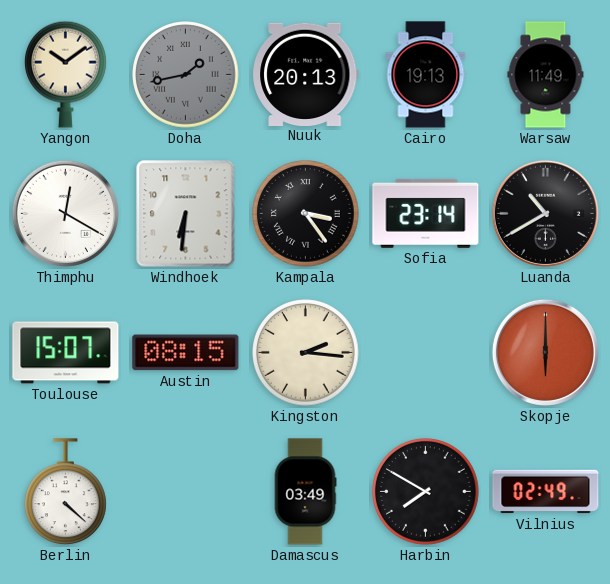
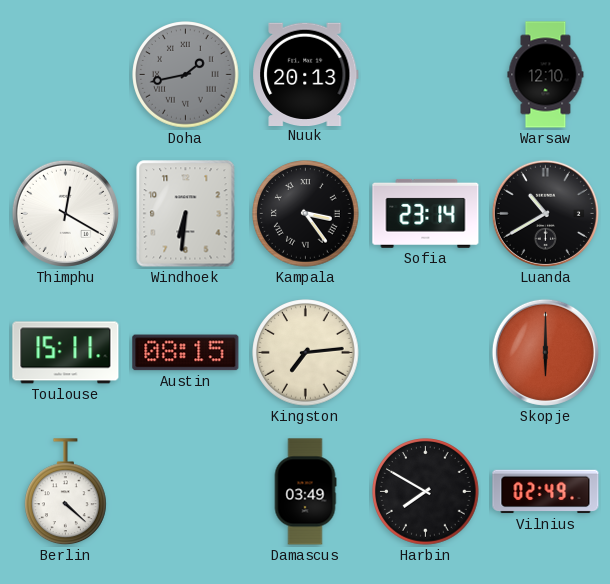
Yangon: 10:09 -> none
Cairo: 19:13 -> none
Warsaw: 11:49 -> 12:10
Toulouse: 15:07 -> 15:11
Kingston: 2:16 -> 7:14
